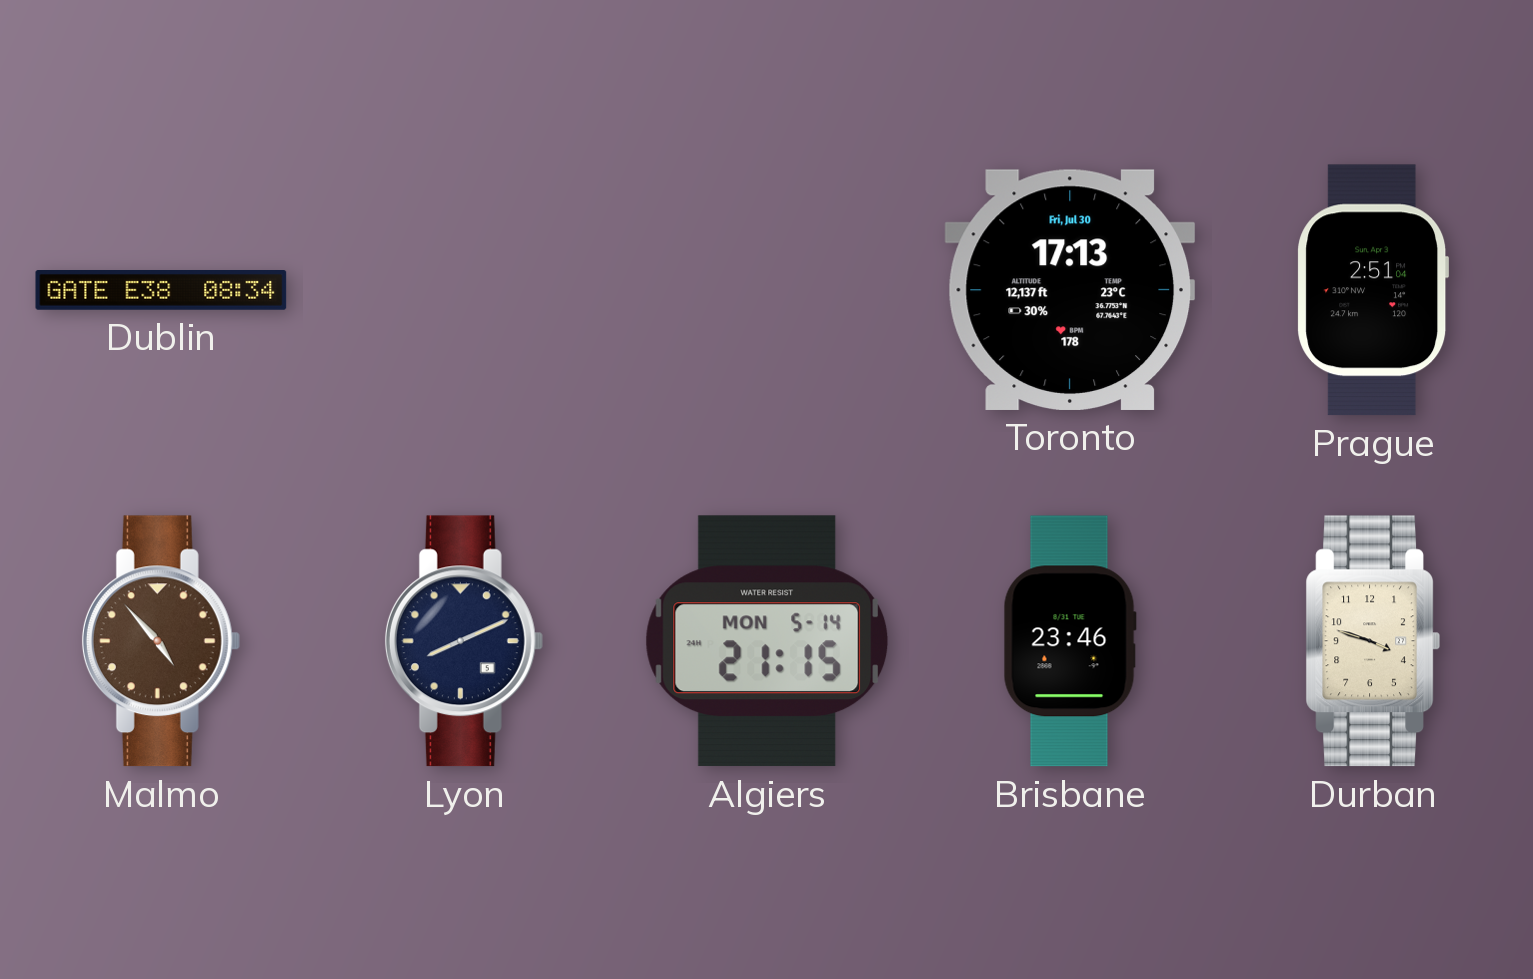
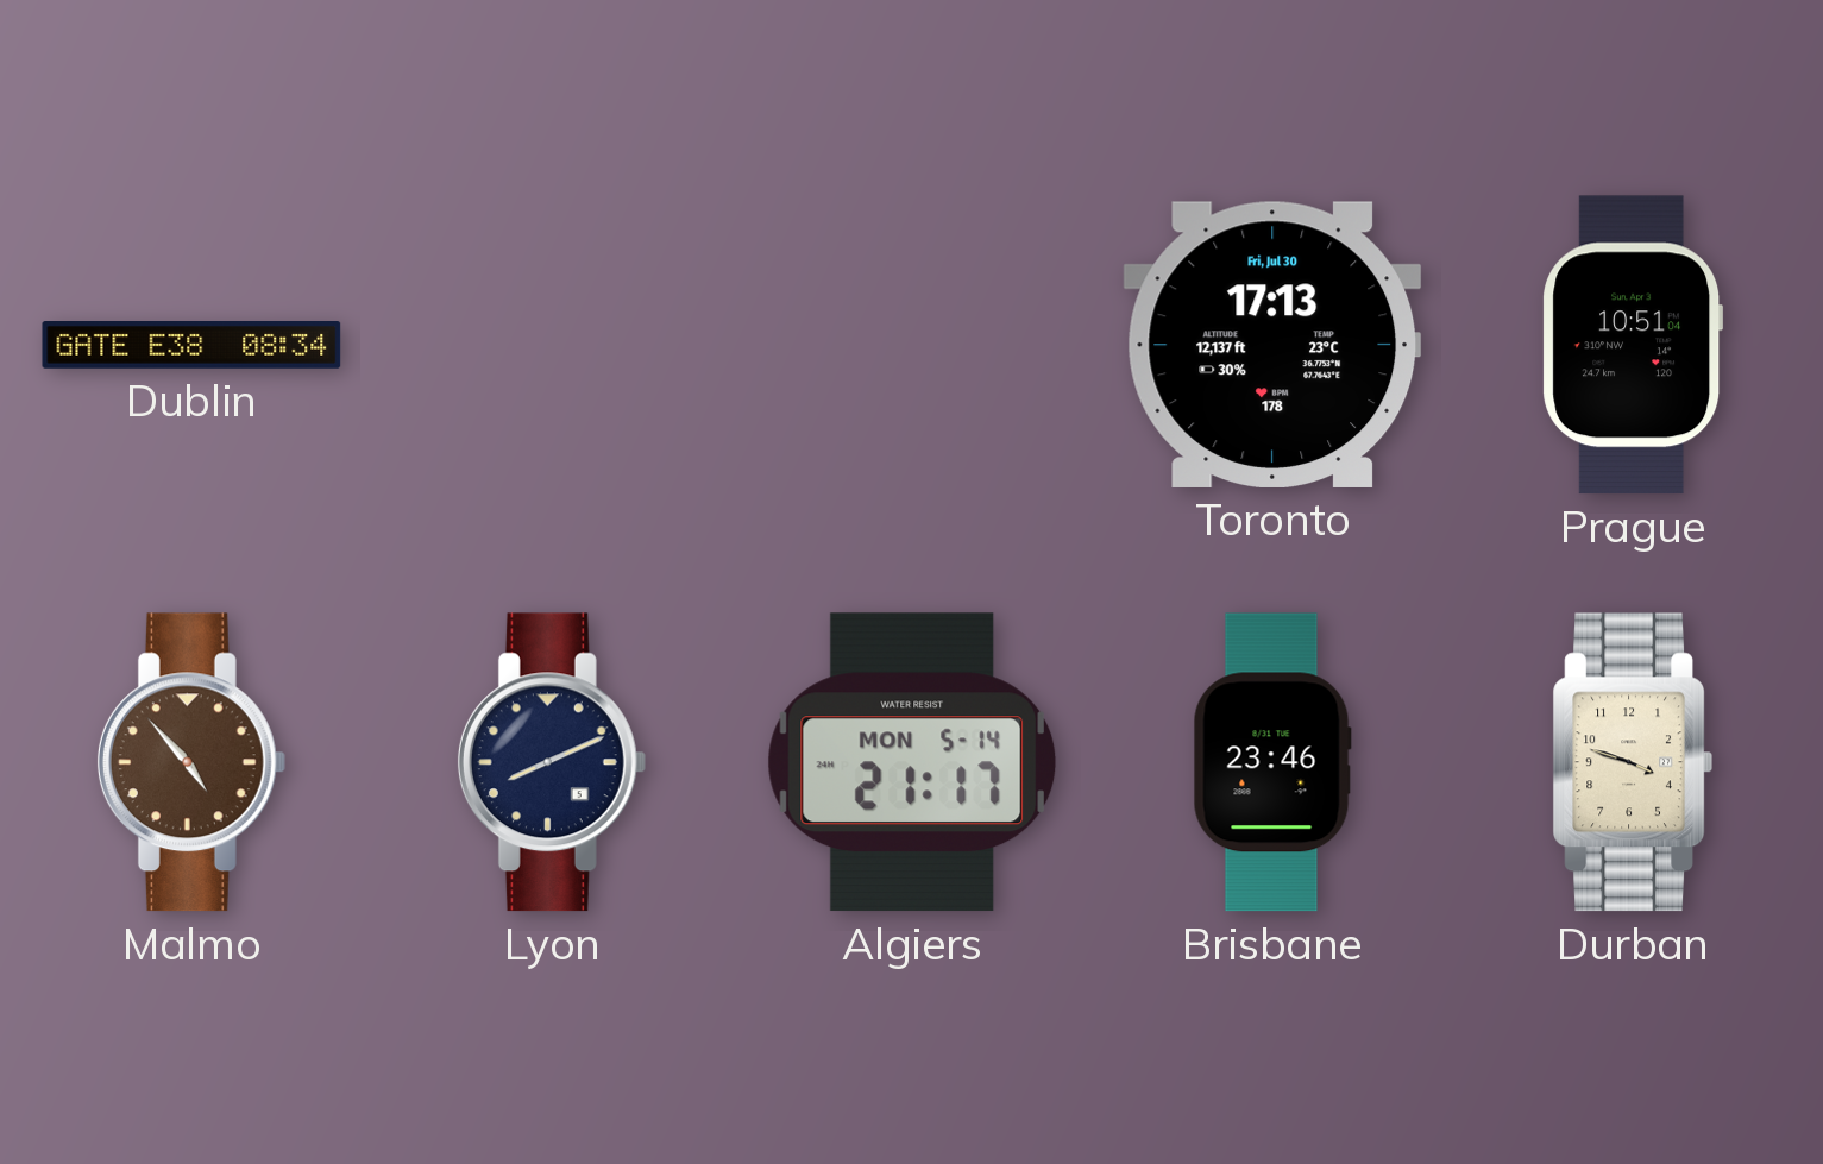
Prague: 2:51 -> 10:51
Algiers: 21:15 -> 21:17
